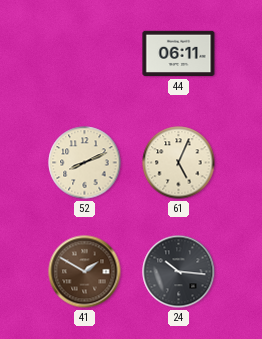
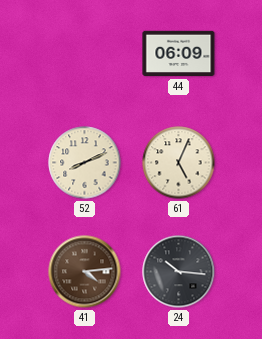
44: 06:11 -> 06:09
41: 1:50 -> 4:14
